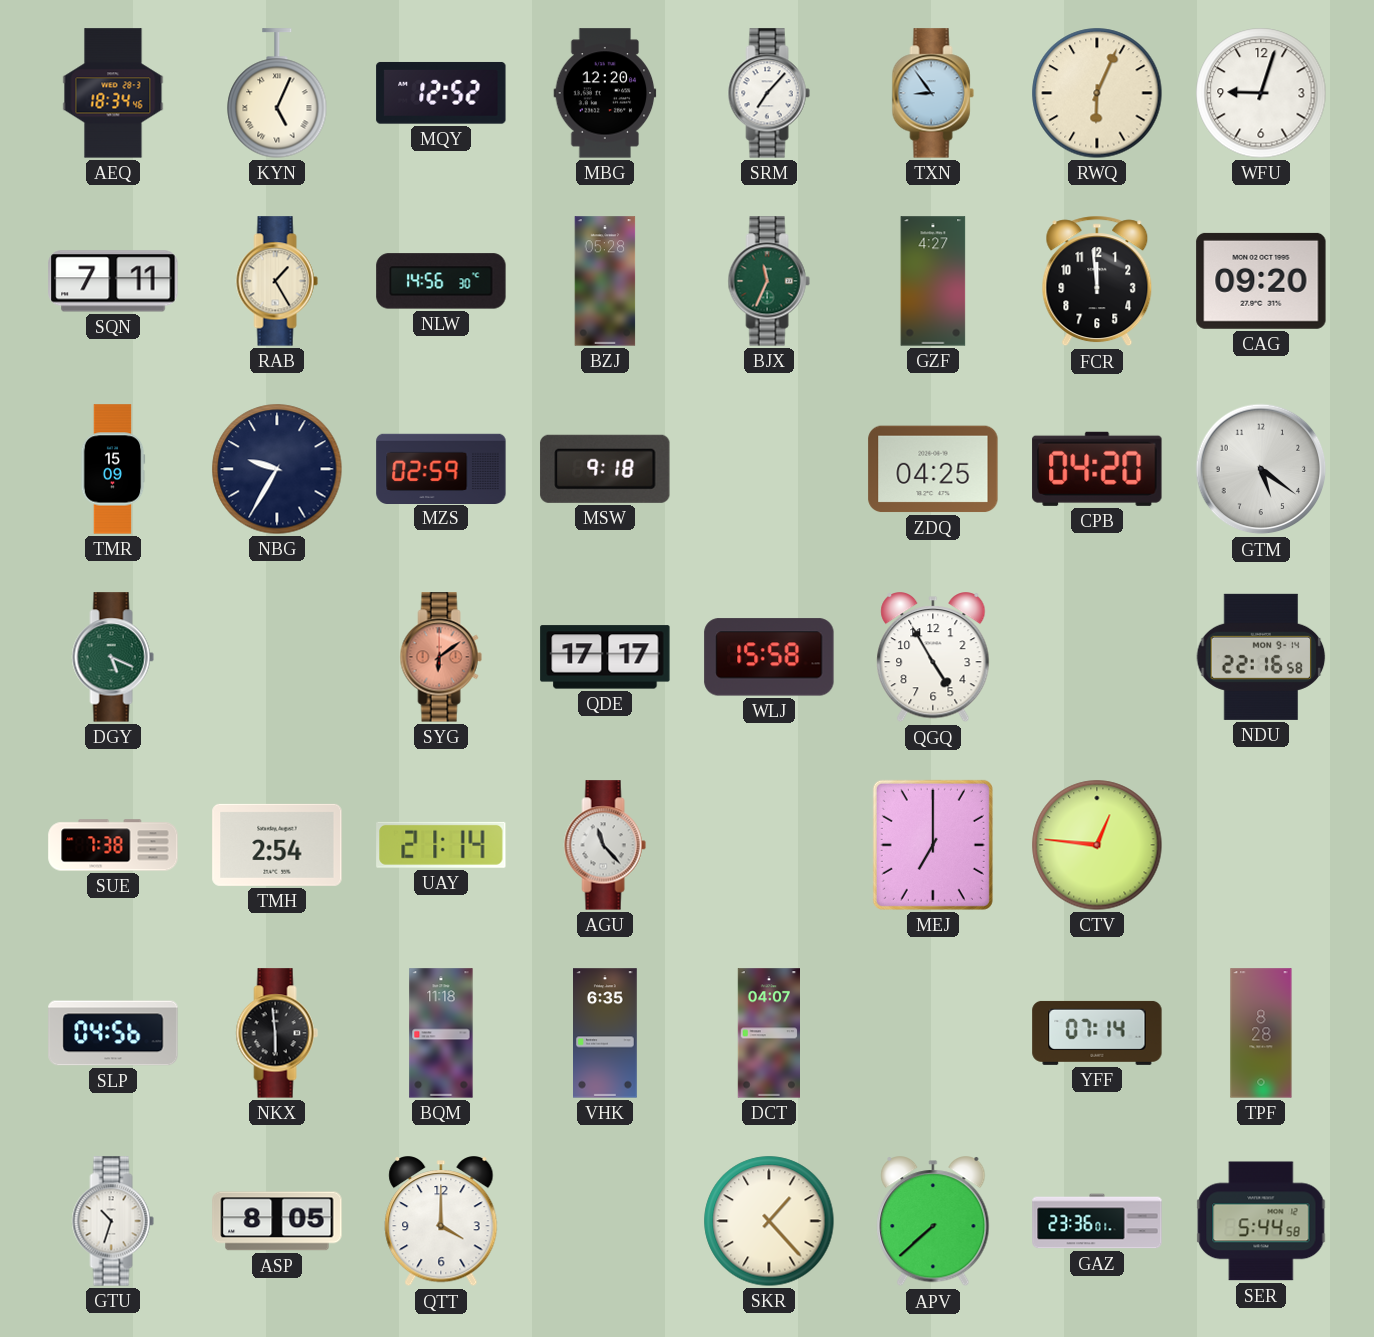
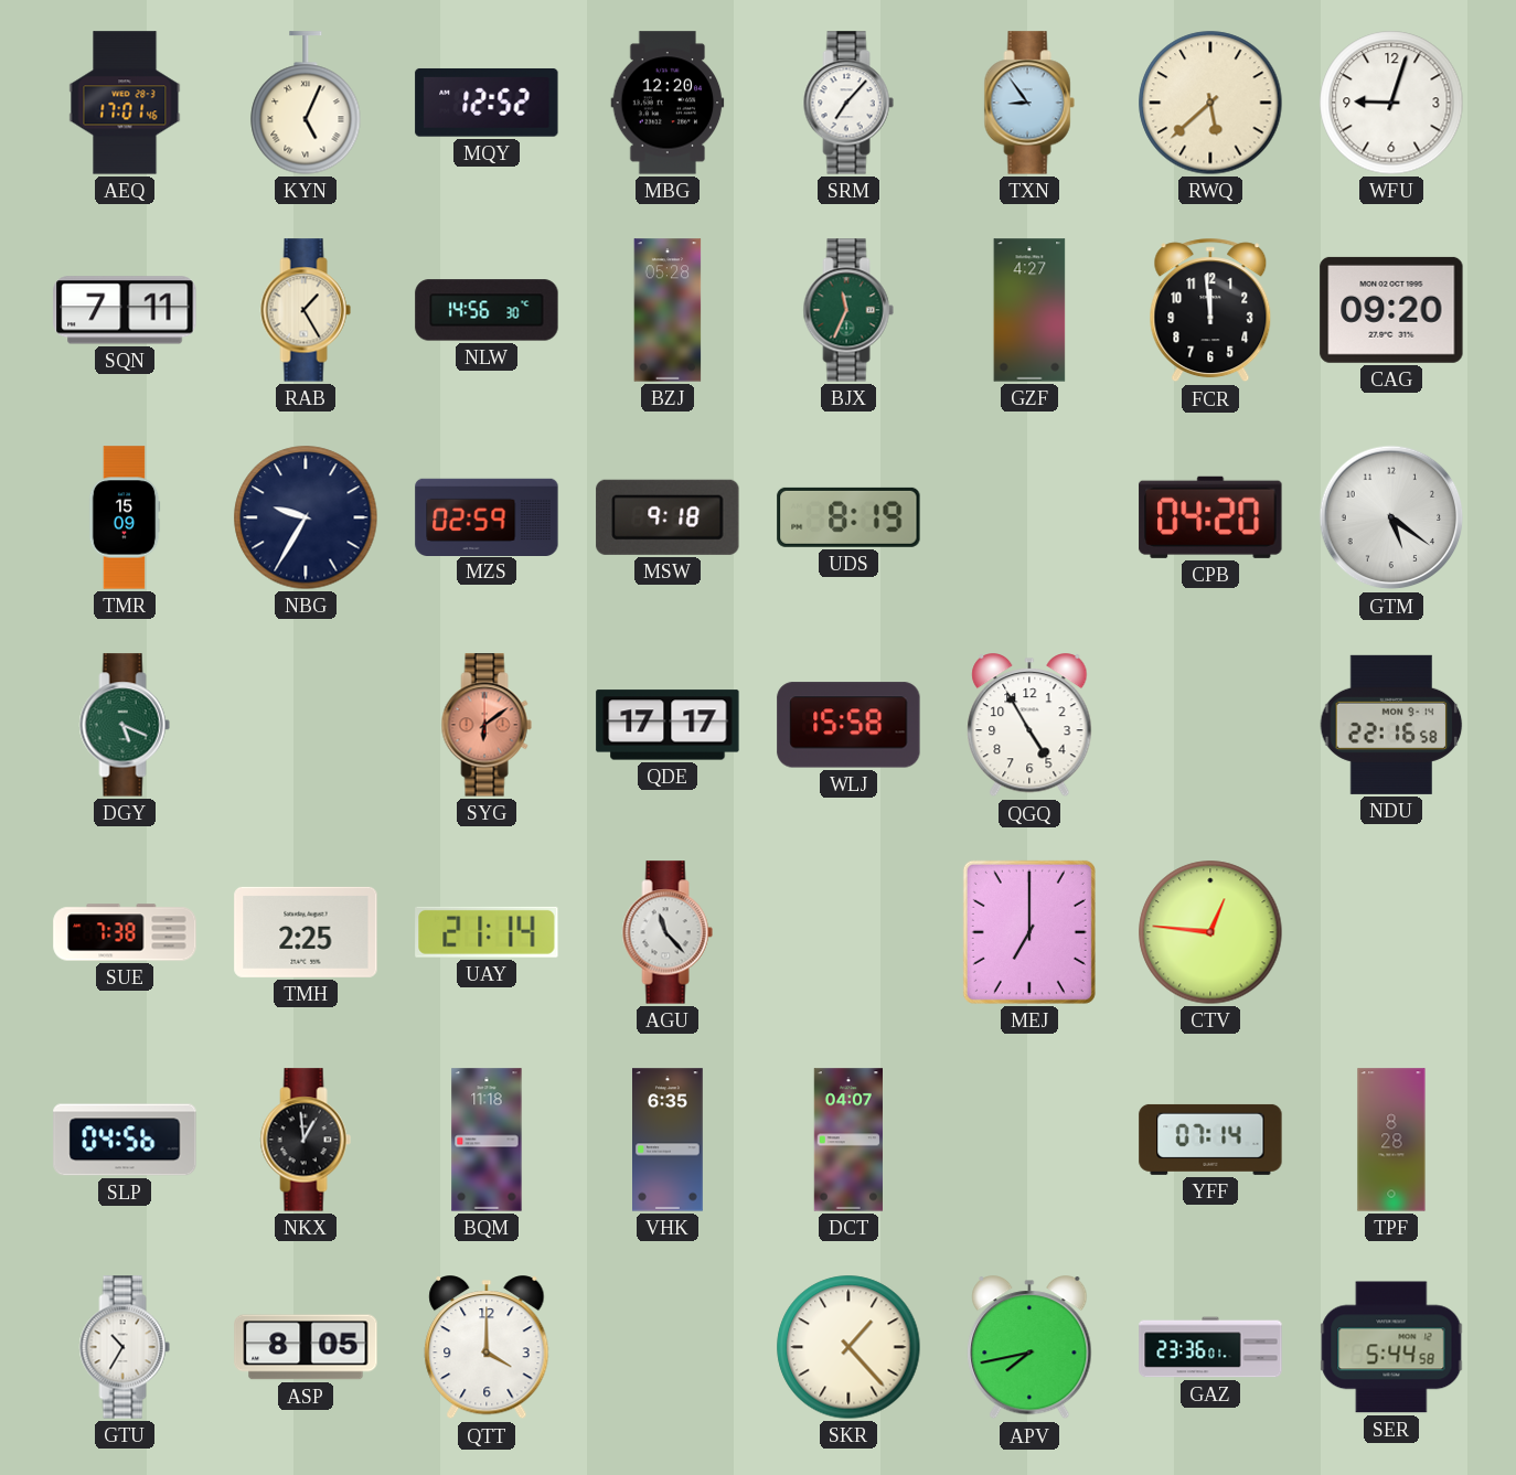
AEQ: 18:34 -> 17:01
RWQ: 6:04 -> 5:38
UDS: none -> 8:19
ZDQ: 04:25 -> none
TMH: 2:54 -> 2:25
NKX: 5:59 -> 12:59
GTU: 10:33 -> 10:35
APV: 7:38 -> 7:43
